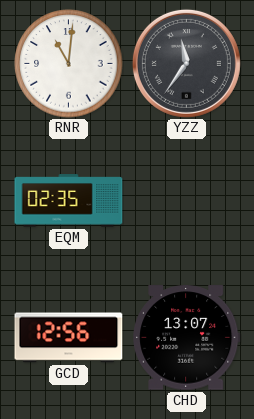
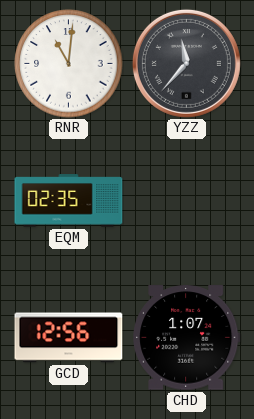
YZZ: 11:36 -> 11:37
CHD: 13:07 -> 1:07
